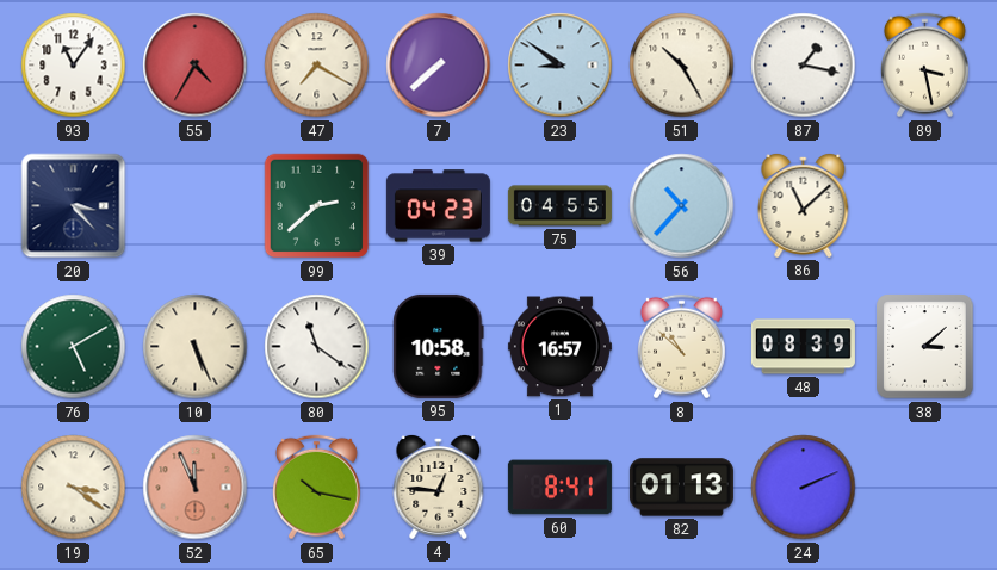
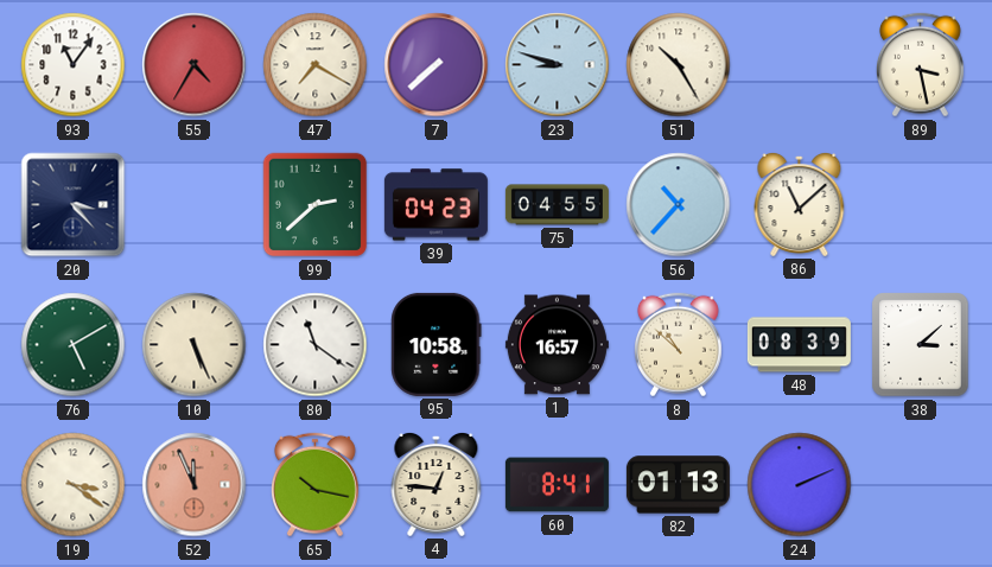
23: 8:51 -> 8:48
87: 1:17 -> none
